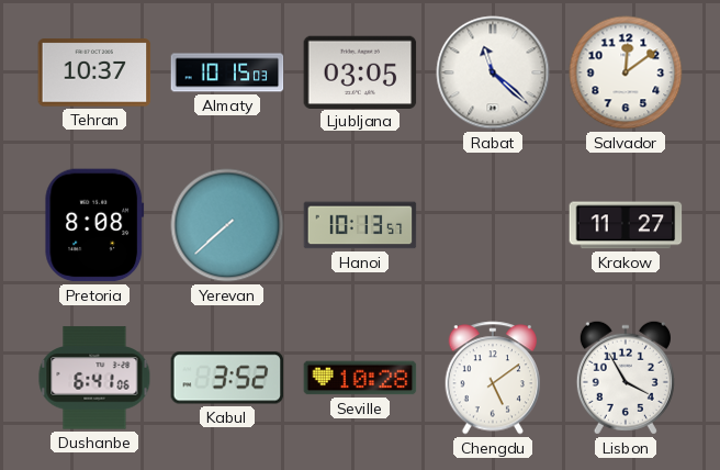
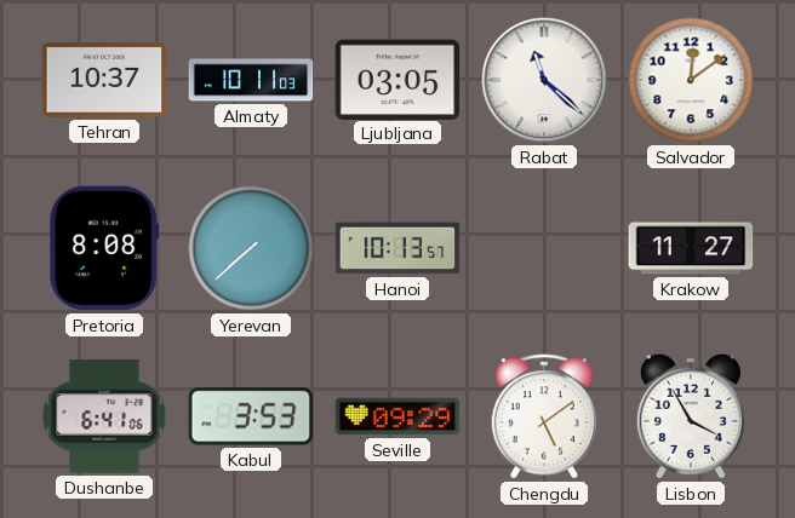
Almaty: 10:15 -> 10:11
Kabul: 3:52 -> 3:53
Seville: 10:28 -> 09:29
